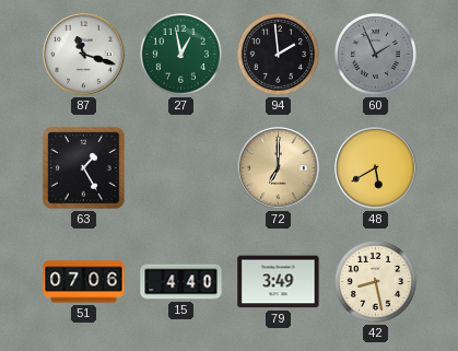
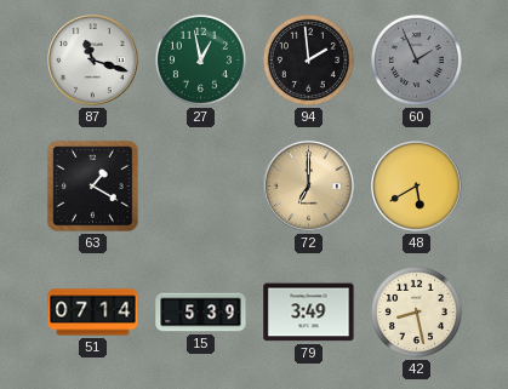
63: 1:25 -> 1:20
51: 07:06 -> 07:14
15: 4:40 -> 5:39
